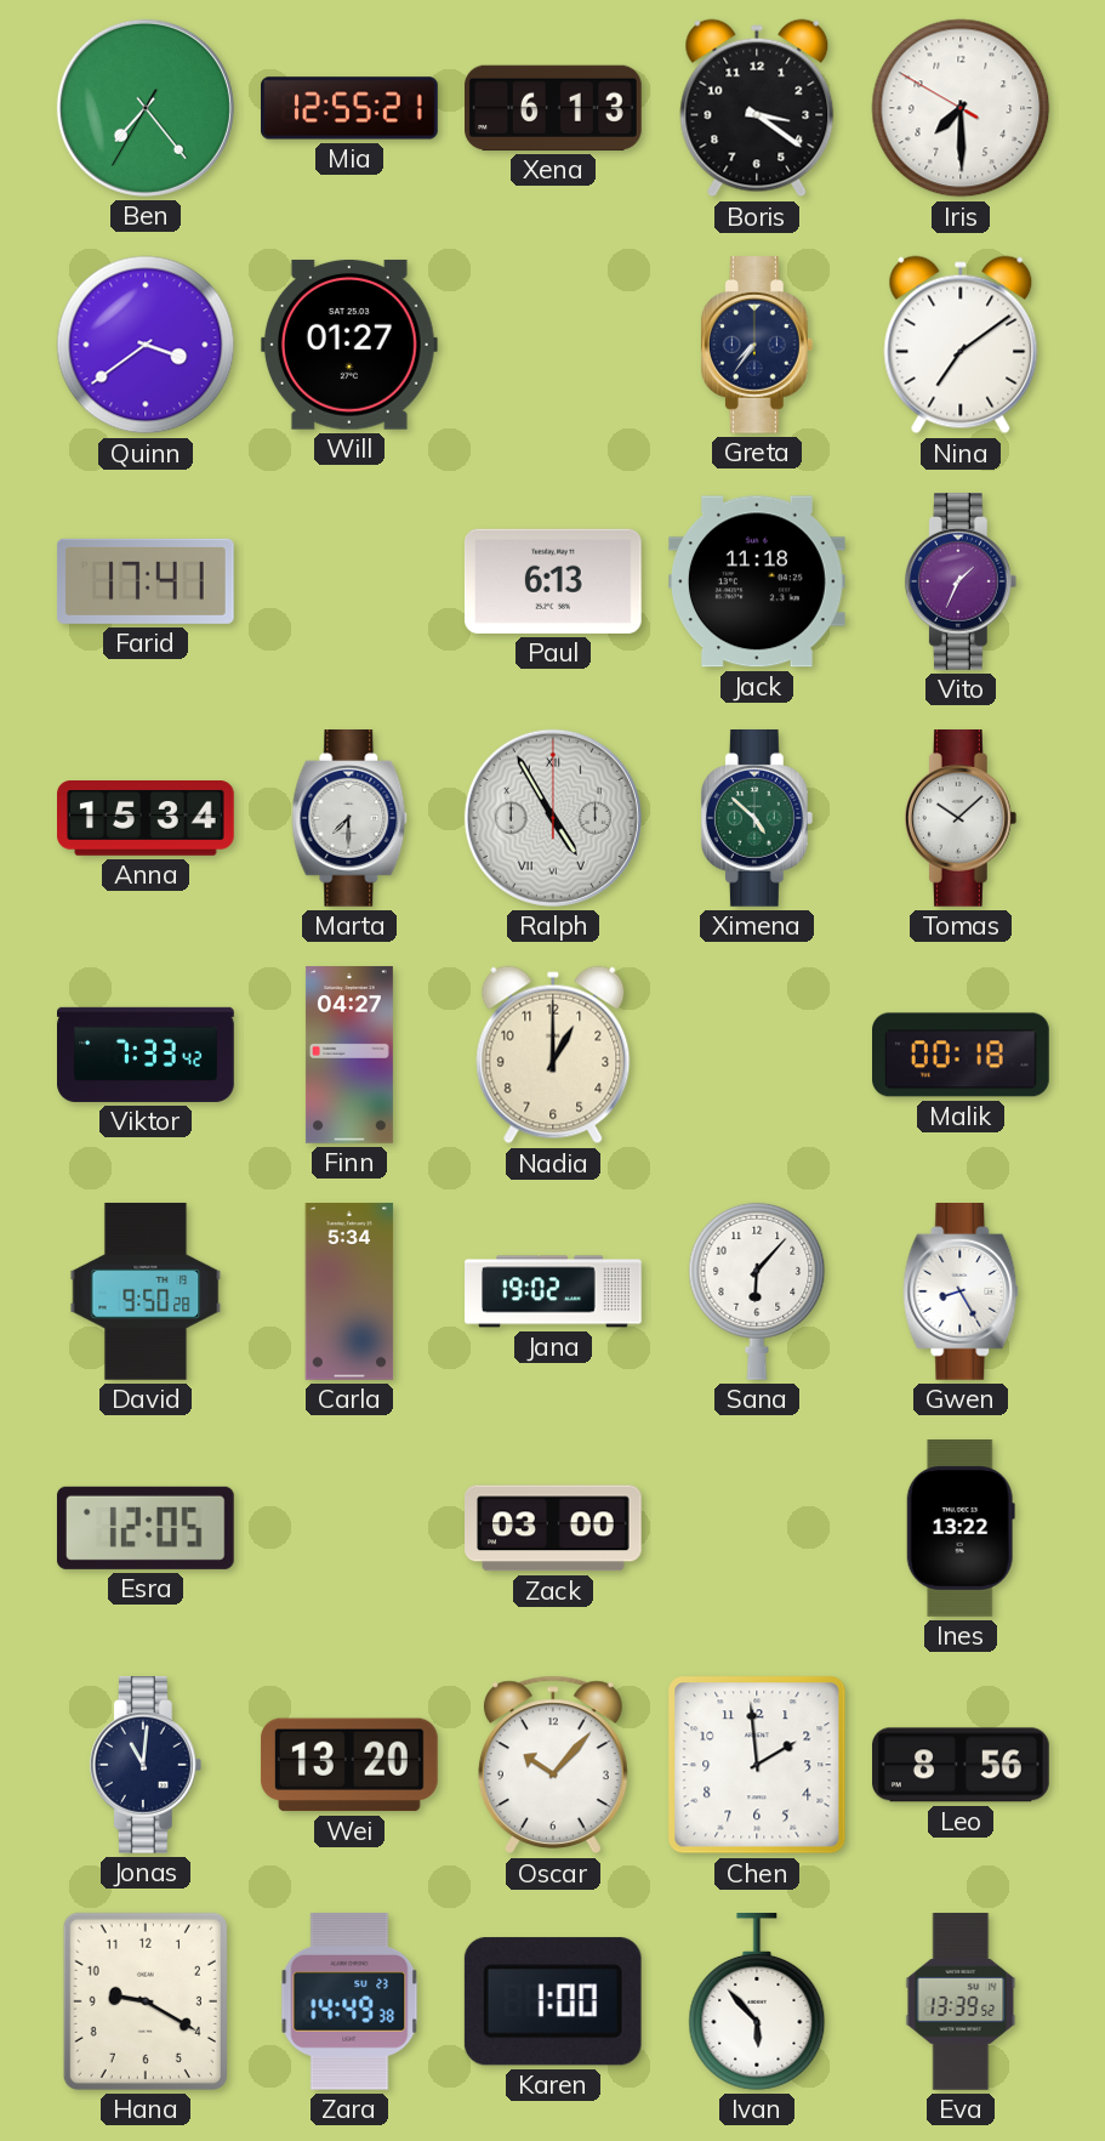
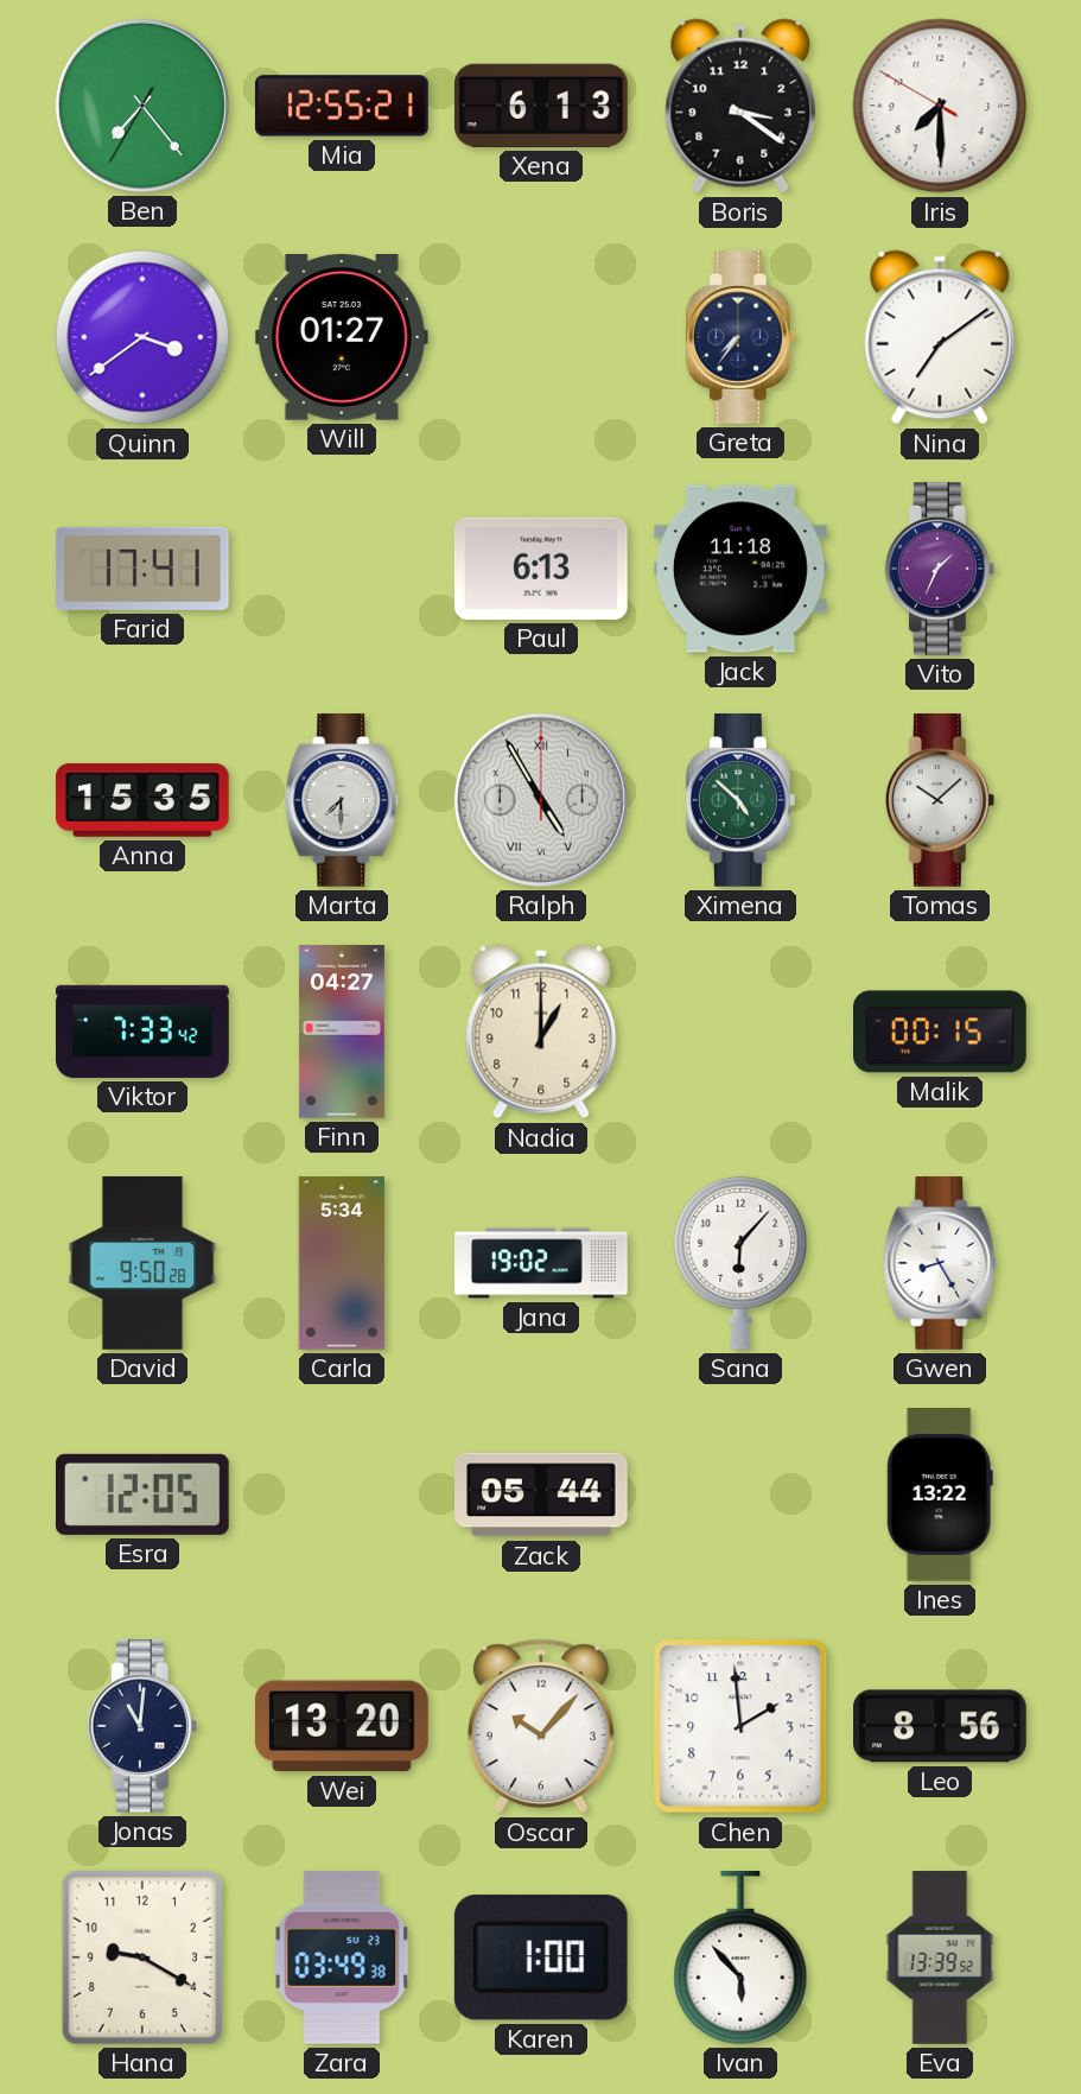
Anna: 15:34 -> 15:35
Malik: 00:18 -> 00:15
Zack: 03:00 -> 05:44
Zara: 14:49 -> 03:49
